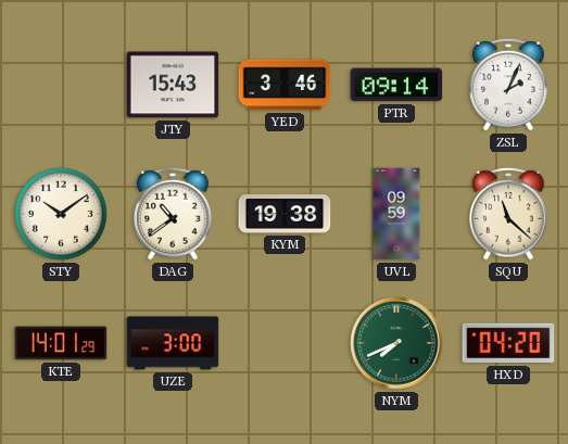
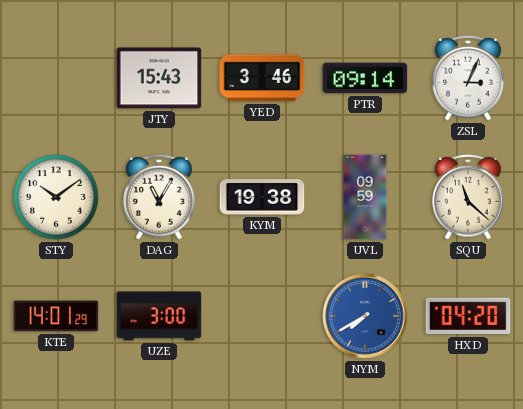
ZSL: 2:04 -> 3:04
DAG: 10:39 -> 11:05
NYM: 7:41 -> 7:40
NYM dial: green -> blue
